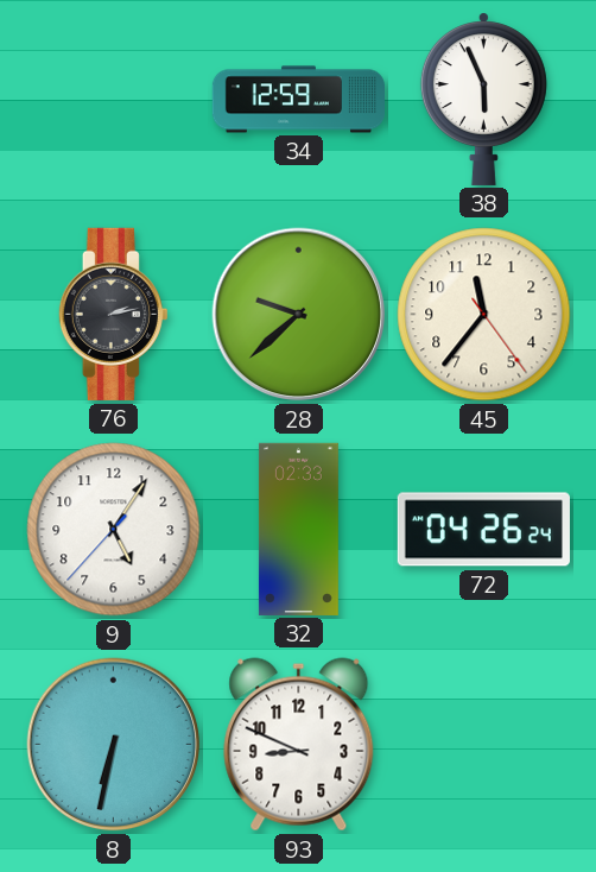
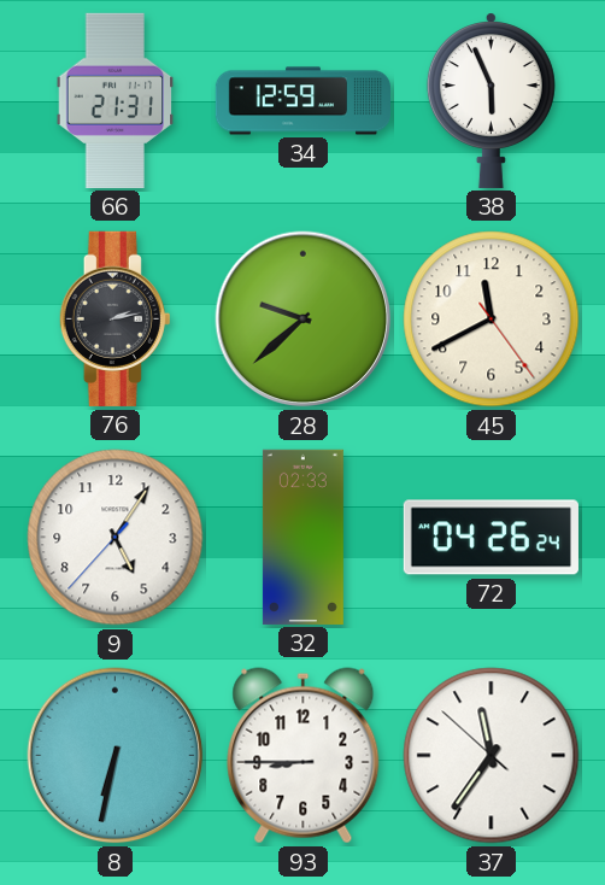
66: none -> 21:31
45: 11:36 -> 11:40
93: 8:49 -> 8:45
37: none -> 11:35
